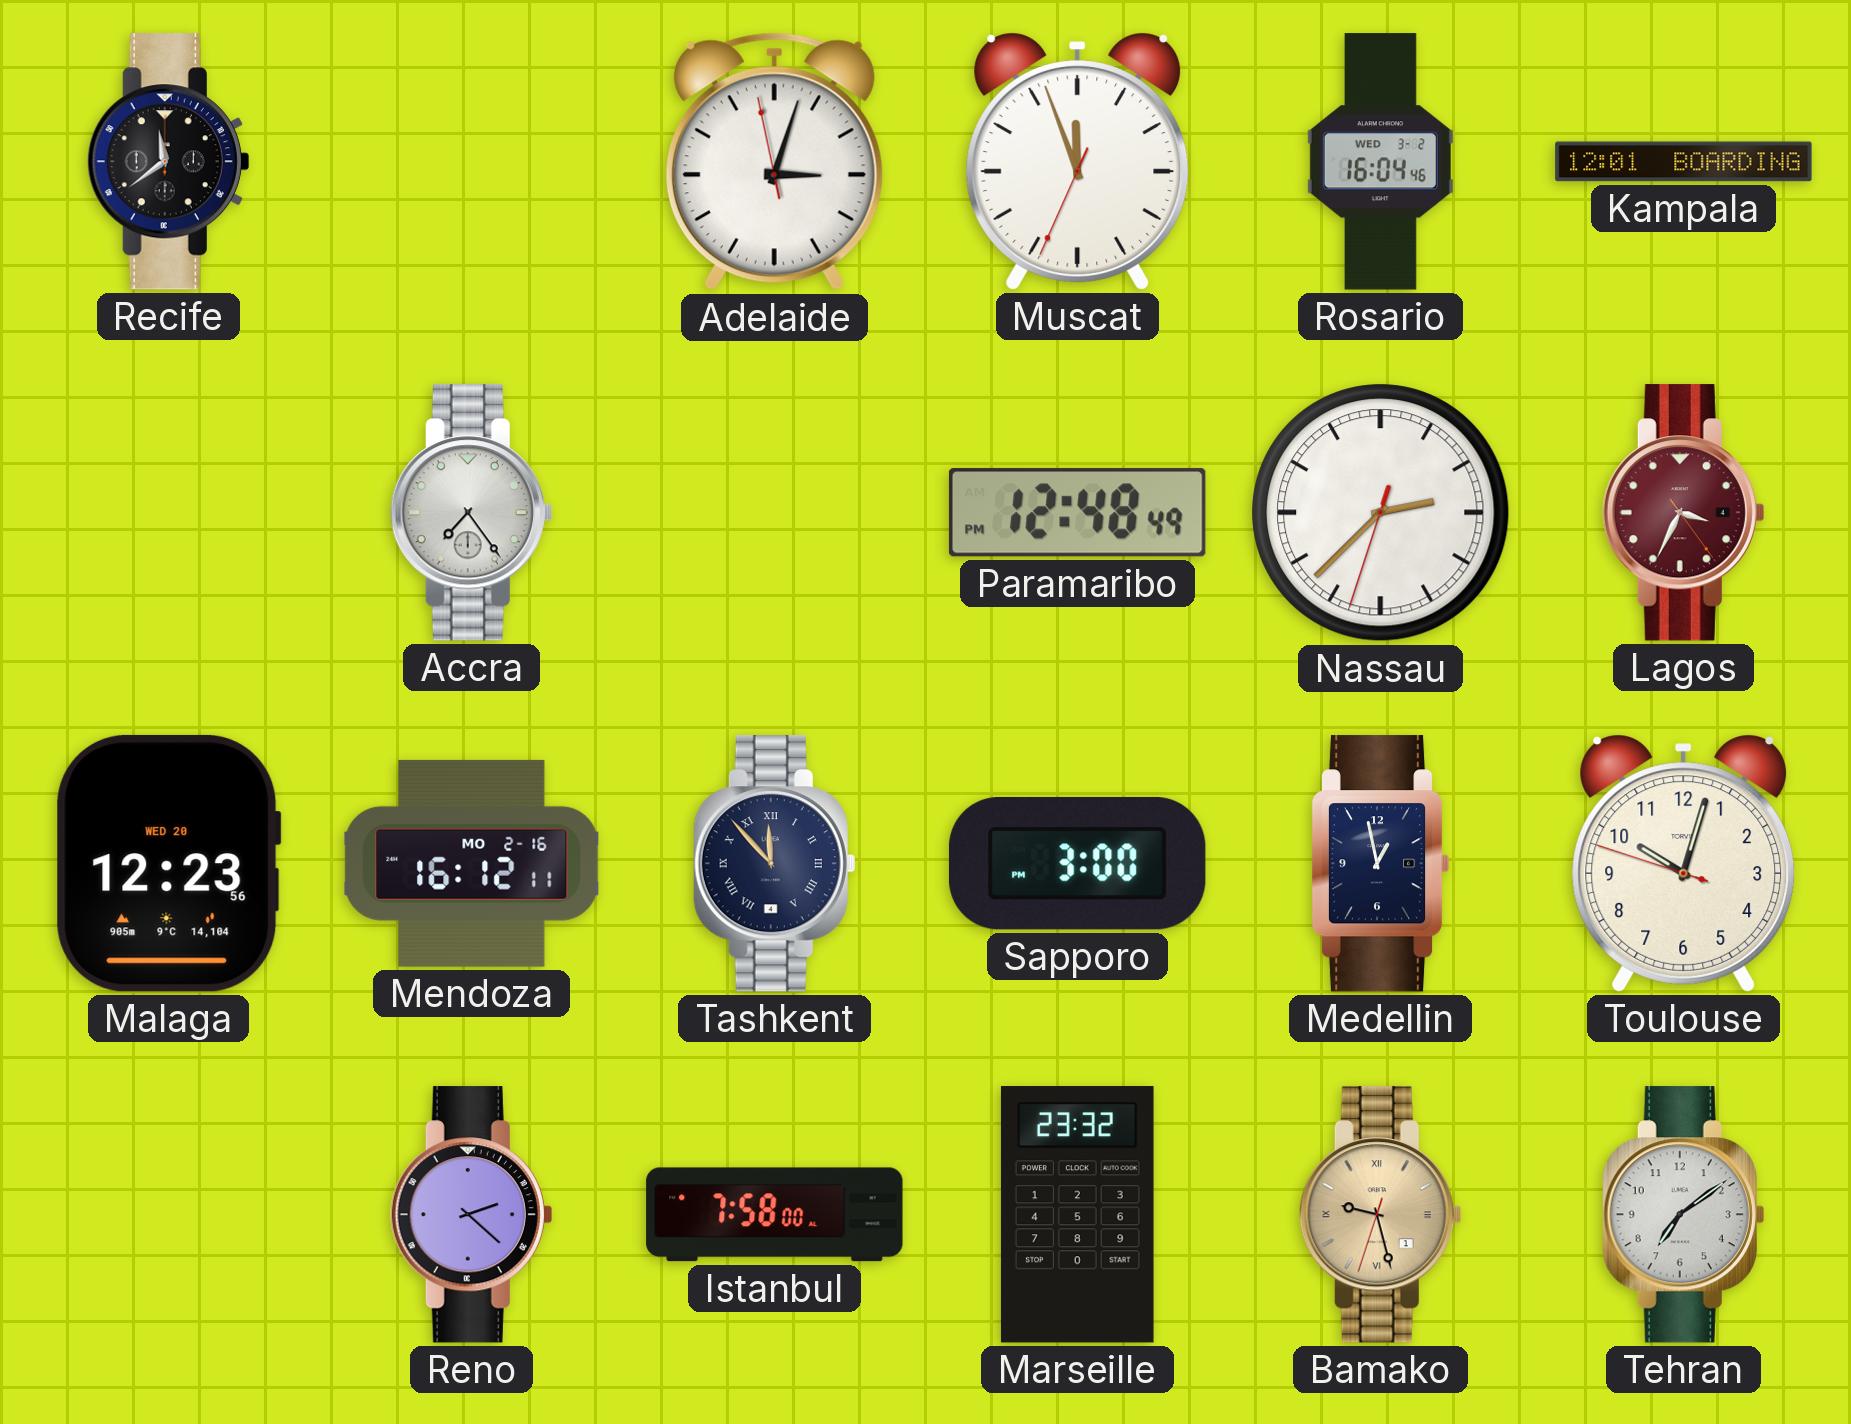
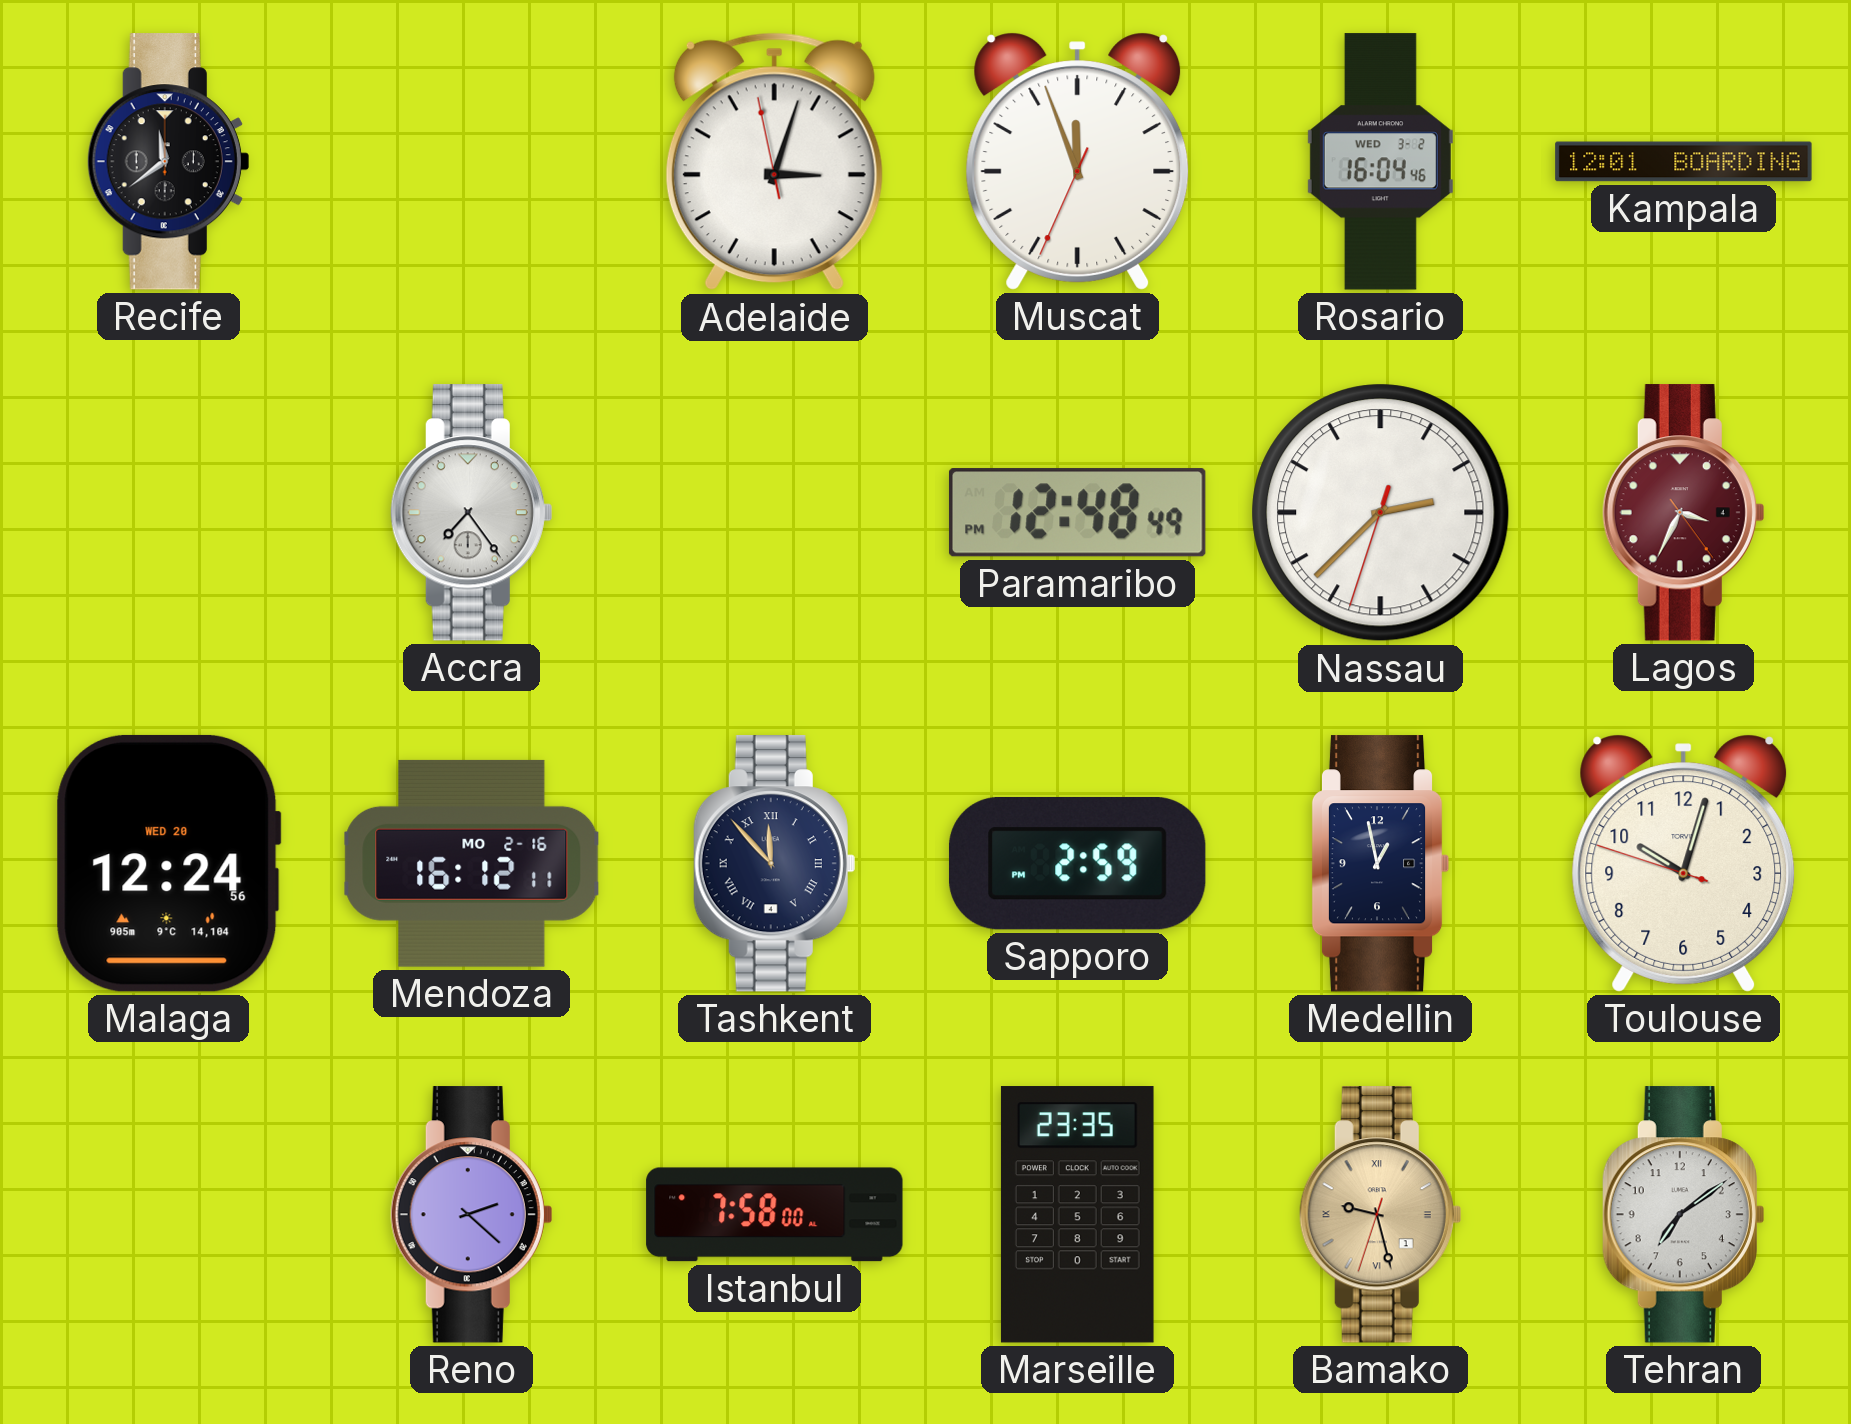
Malaga: 12:23 -> 12:24
Sapporo: 3:00 -> 2:59
Marseille: 23:32 -> 23:35
